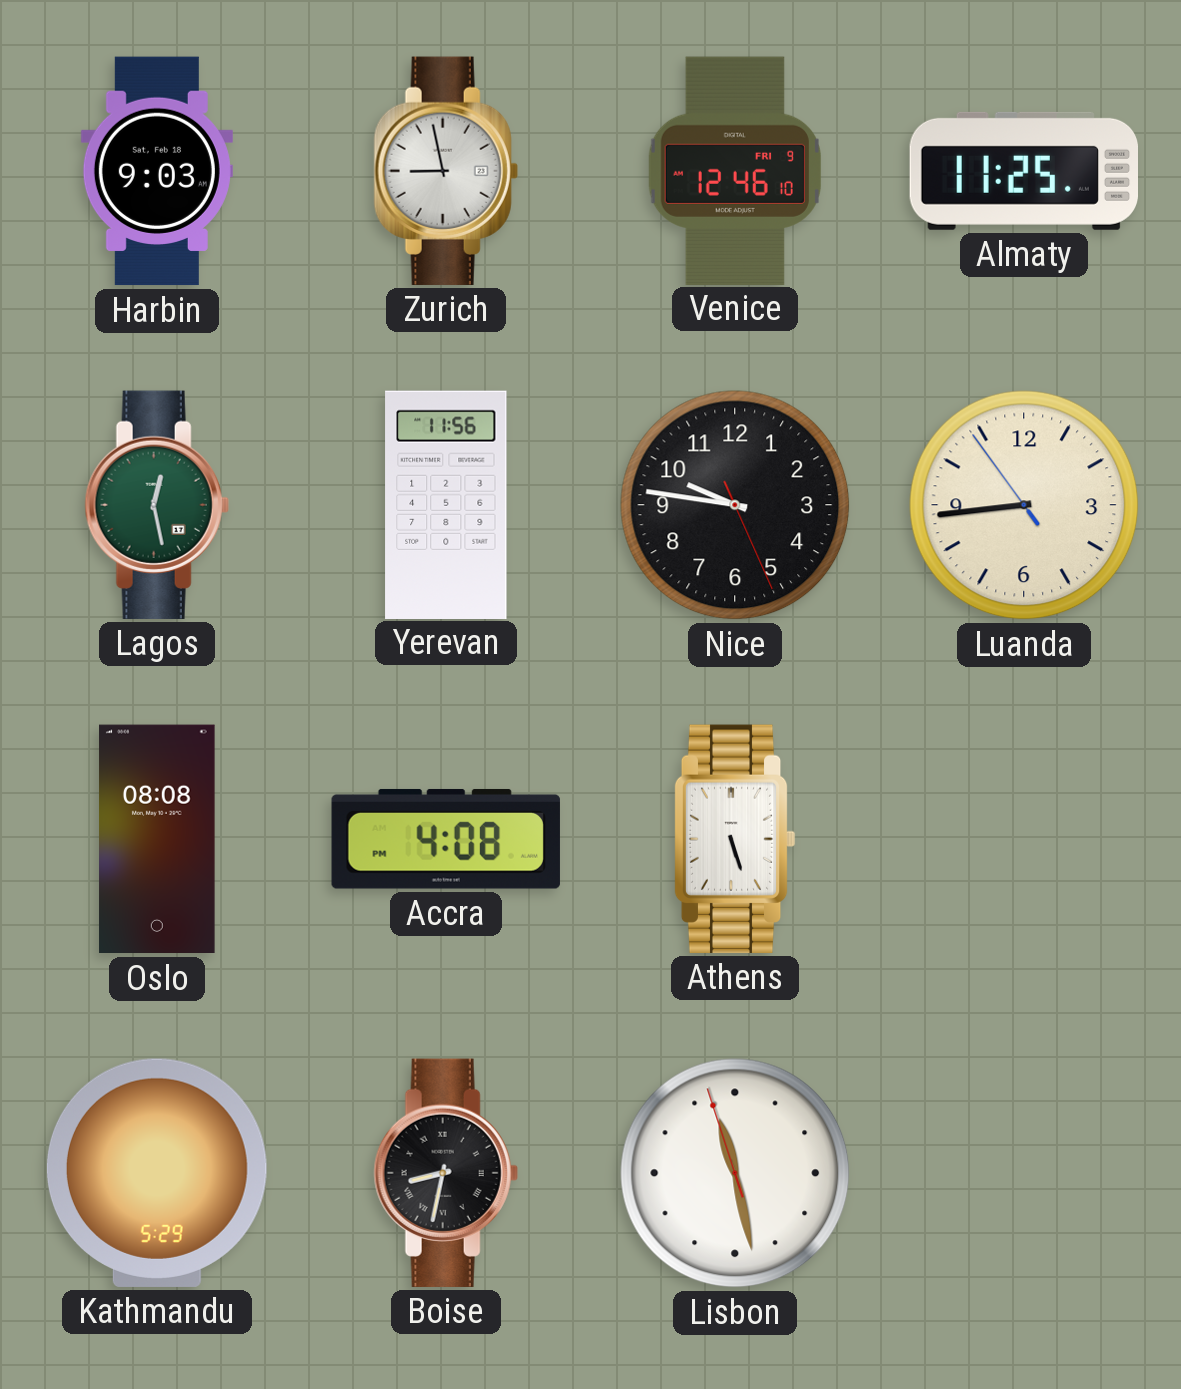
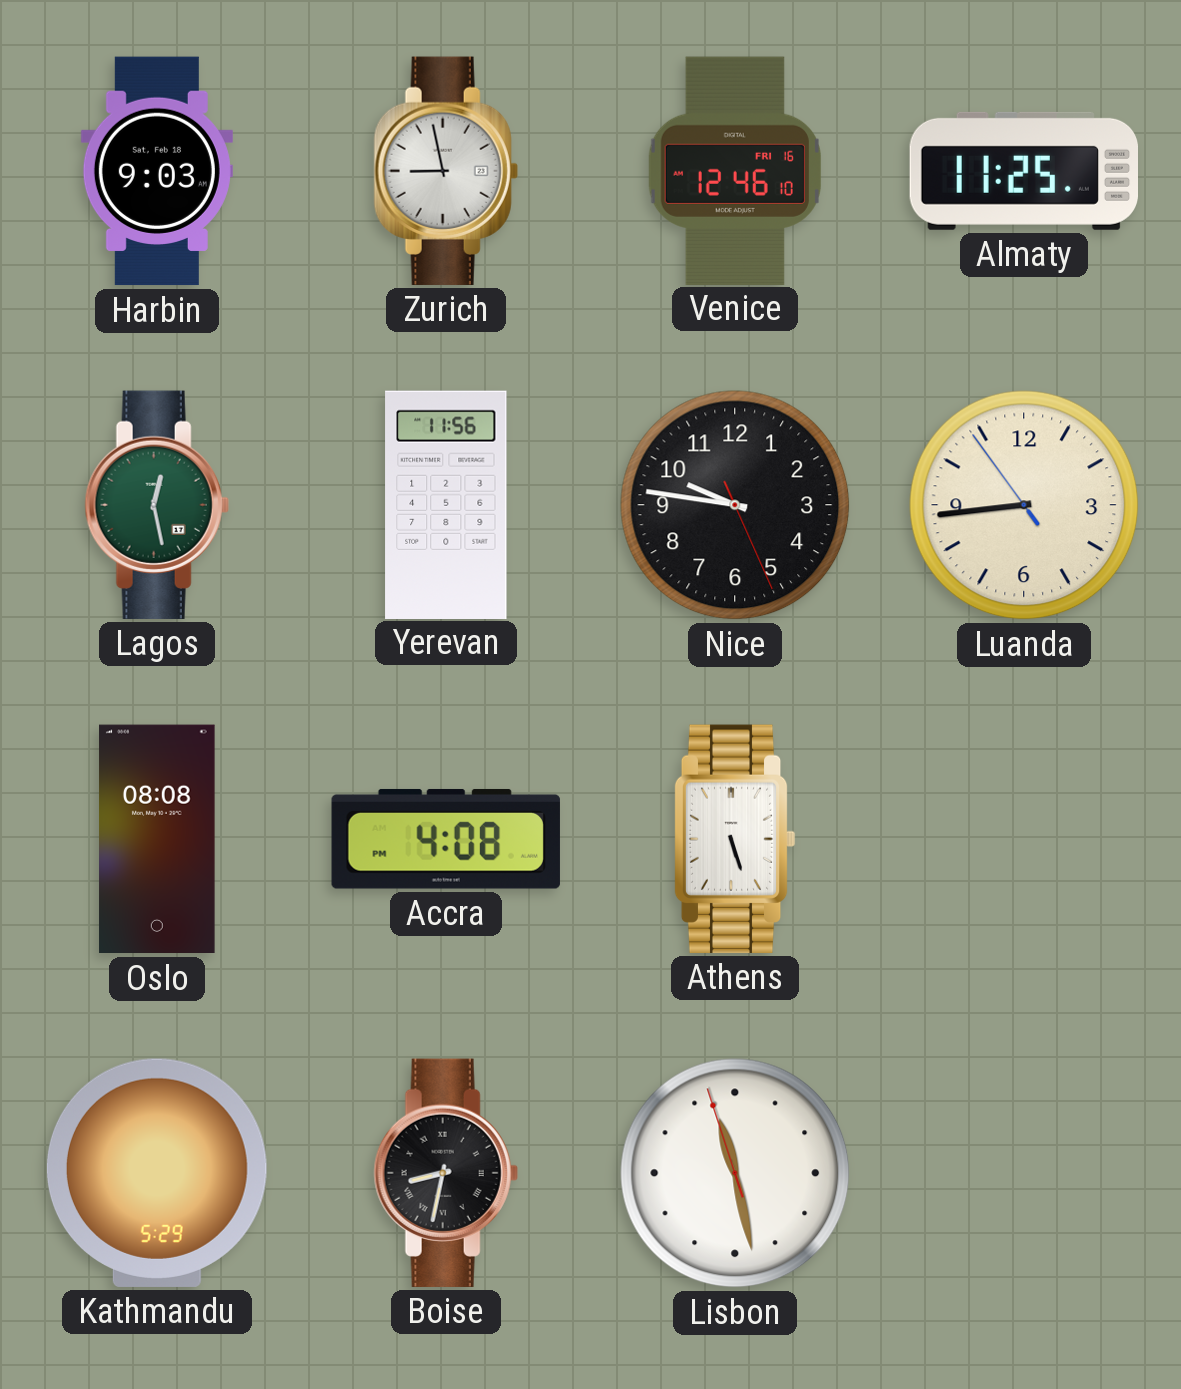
Venice date: FRI 9 -> FRI 16
